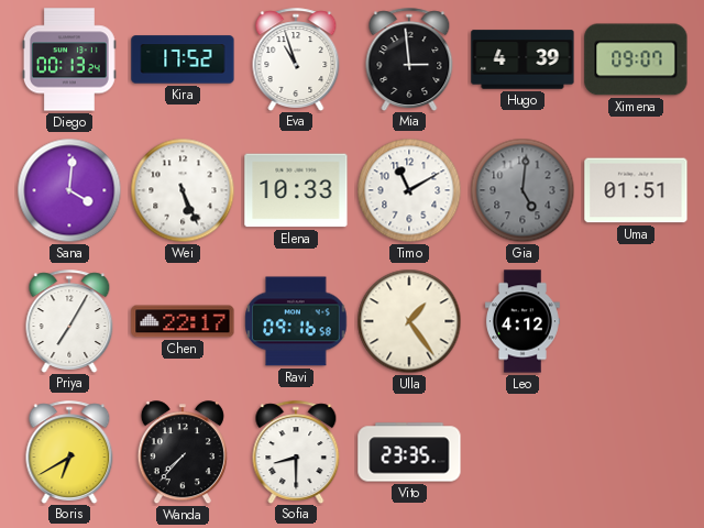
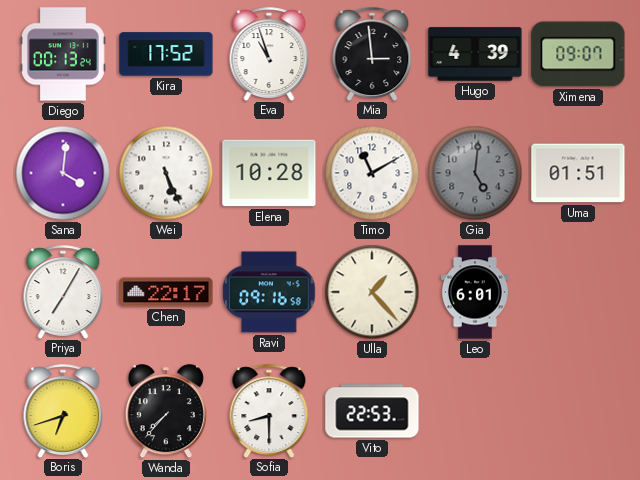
Elena: 10:33 -> 10:28
Ulla: 1:24 -> 1:23
Leo: 4:12 -> 6:01
Boris: 6:40 -> 6:42
Vito: 23:35 -> 22:53
